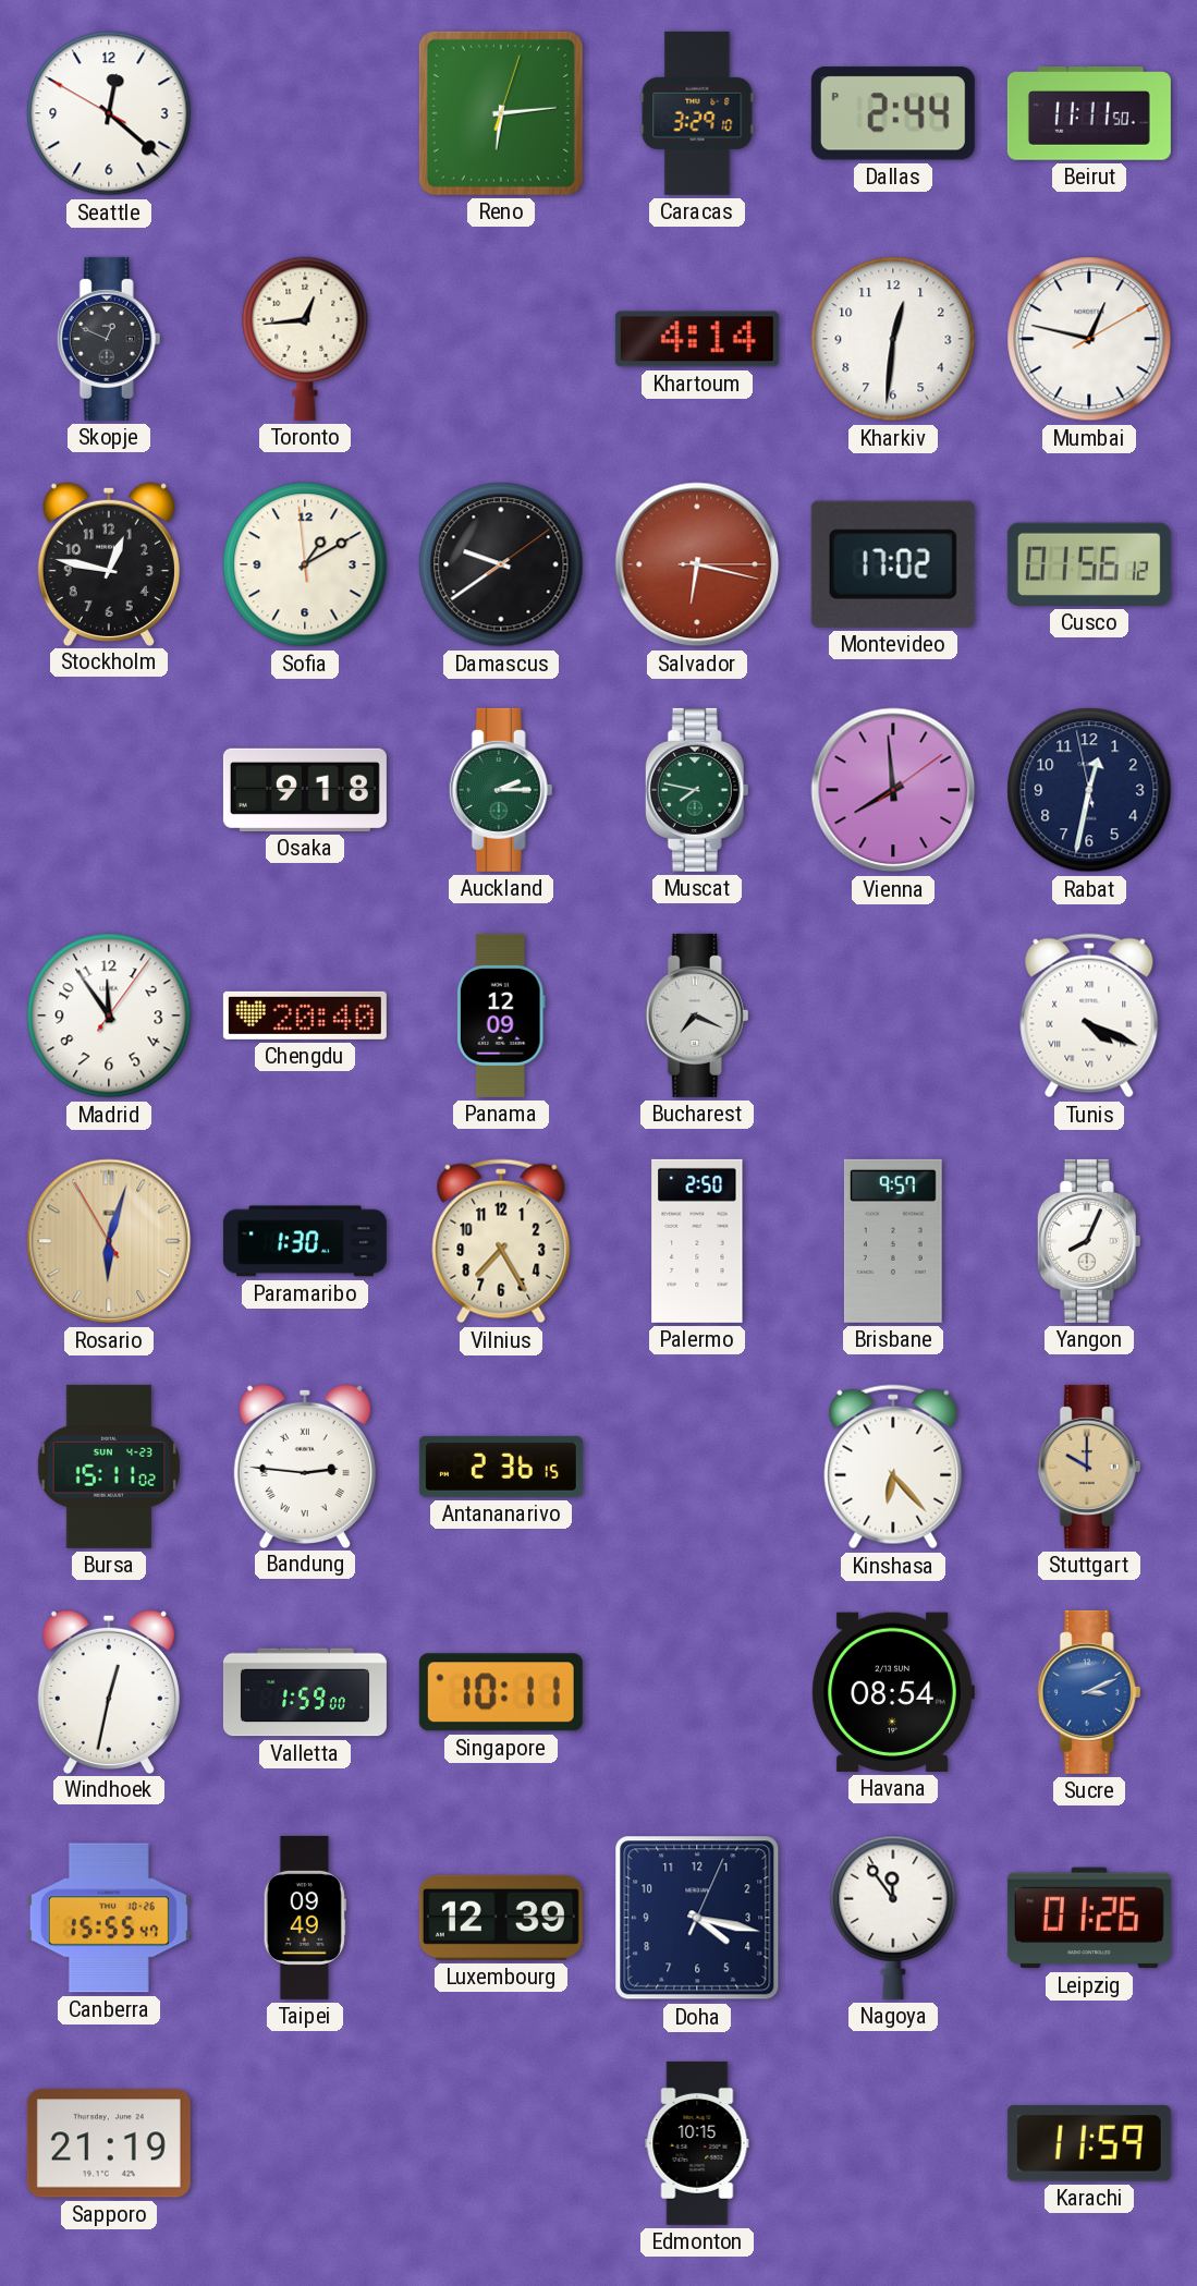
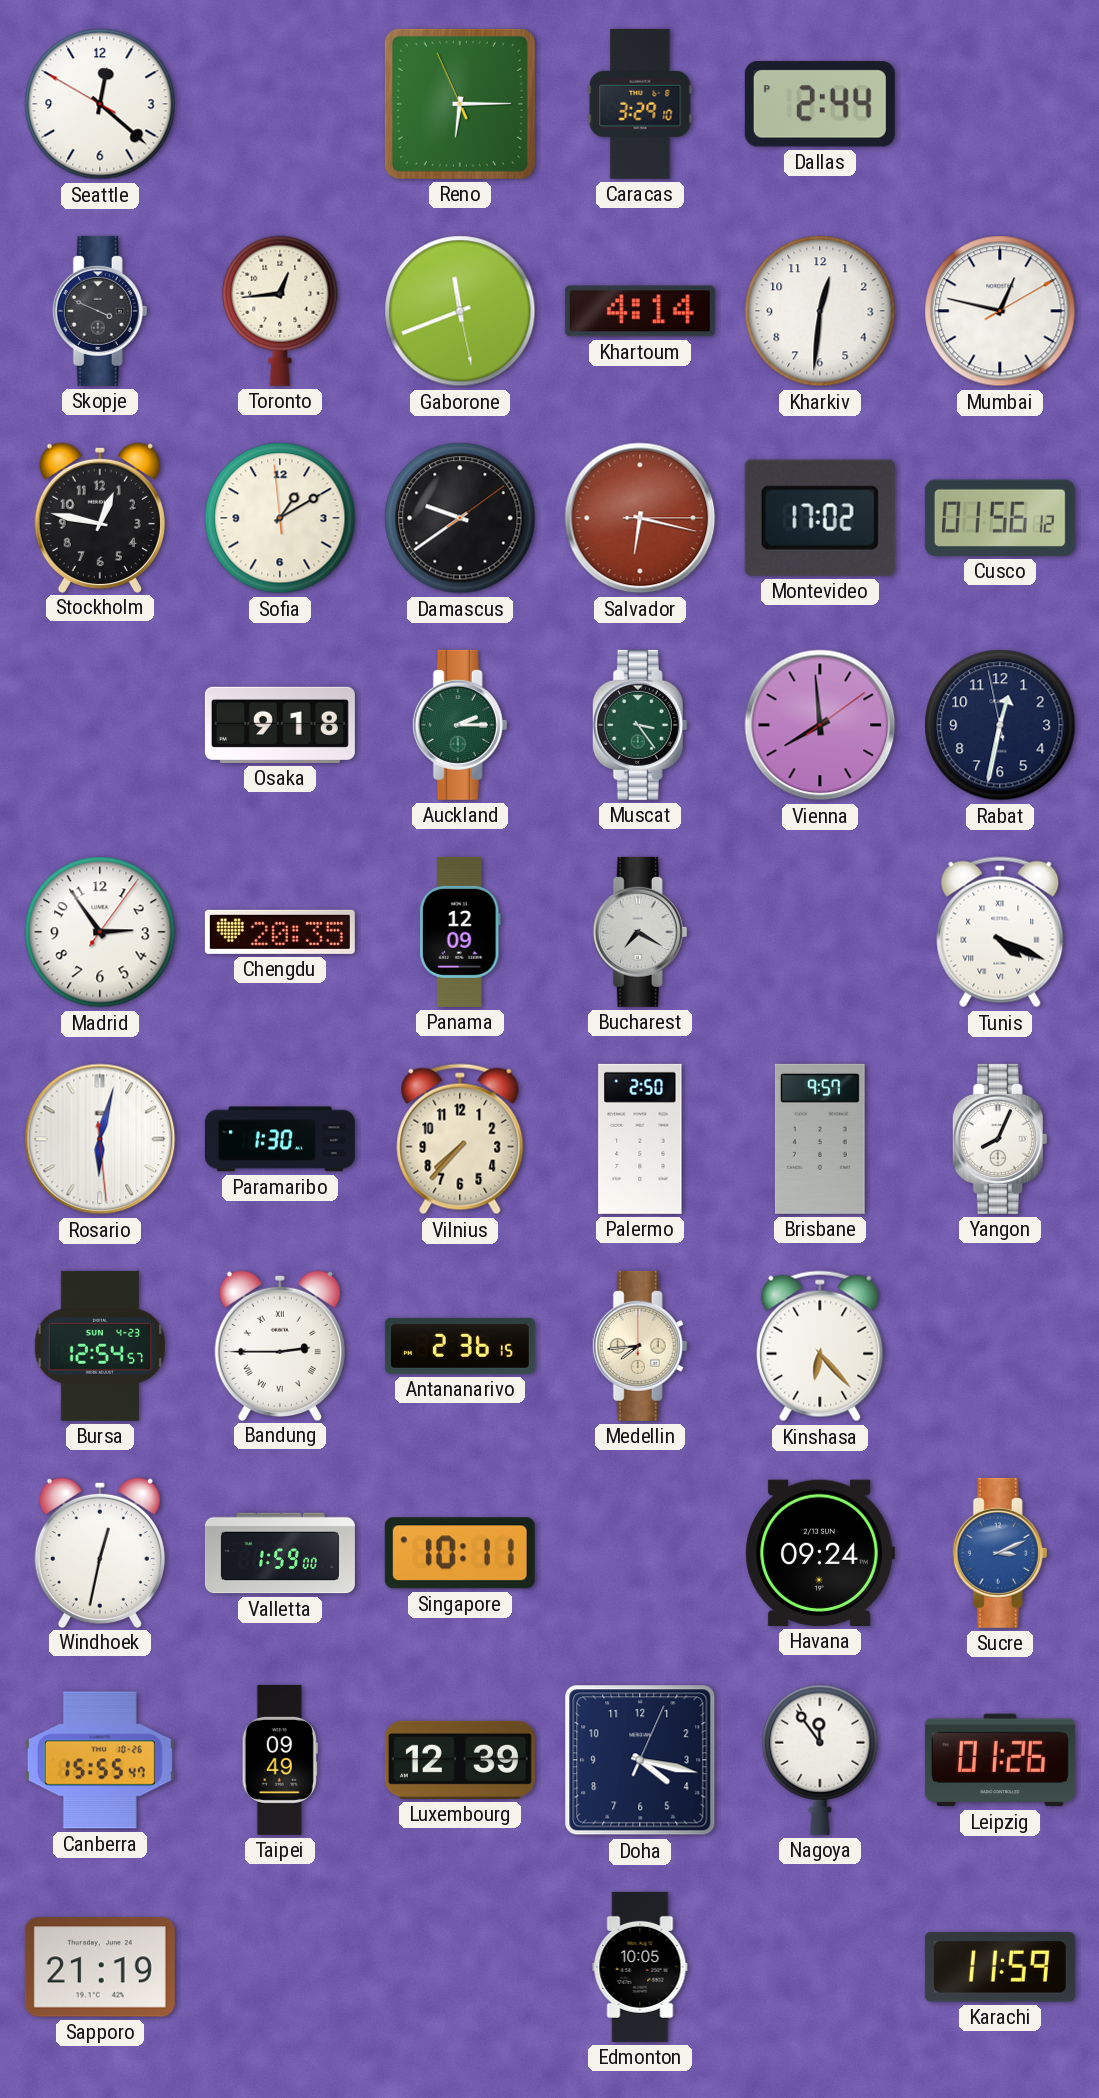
Reno: 6:14:03 -> 6:14:56
Beirut: 11:11 -> none
Skopje: 12:49 -> 3:49
Gaborone: none -> 11:41
Muscat: 7:47 -> 3:24
Madrid: 11:54 -> 2:54
Chengdu: 20:40 -> 20:35
Bucharest: 7:19 -> 7:20
Rosario: 6:02:55 -> 6:02:29
Rosario dial: champagne -> white
Vilnius: 7:25 -> 7:37
Bursa: 15:11 -> 12:54
Bandung: 2:46 -> 2:45
Medellin: none -> 7:44
Stuttgart: 10:00 -> none
Havana: 08:54 -> 09:24
Edmonton: 10:15 -> 10:05
